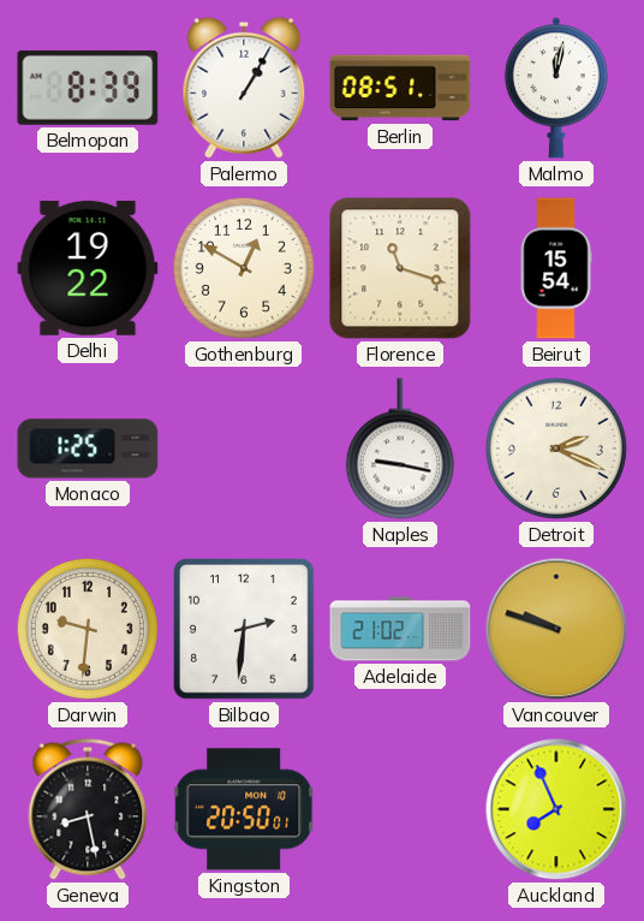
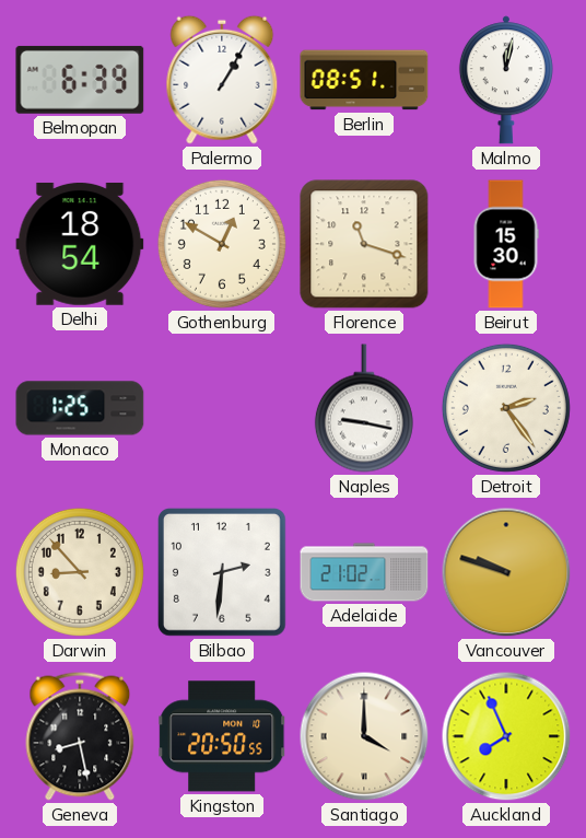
Belmopan: 8:39 -> 6:39
Delhi: 19:22 -> 18:54
Beirut: 15:54 -> 15:30
Detroit: 2:19 -> 2:24
Darwin: 9:31 -> 8:53
Kingston: 20:50:01 -> 20:50:55
Santiago: none -> 4:00
